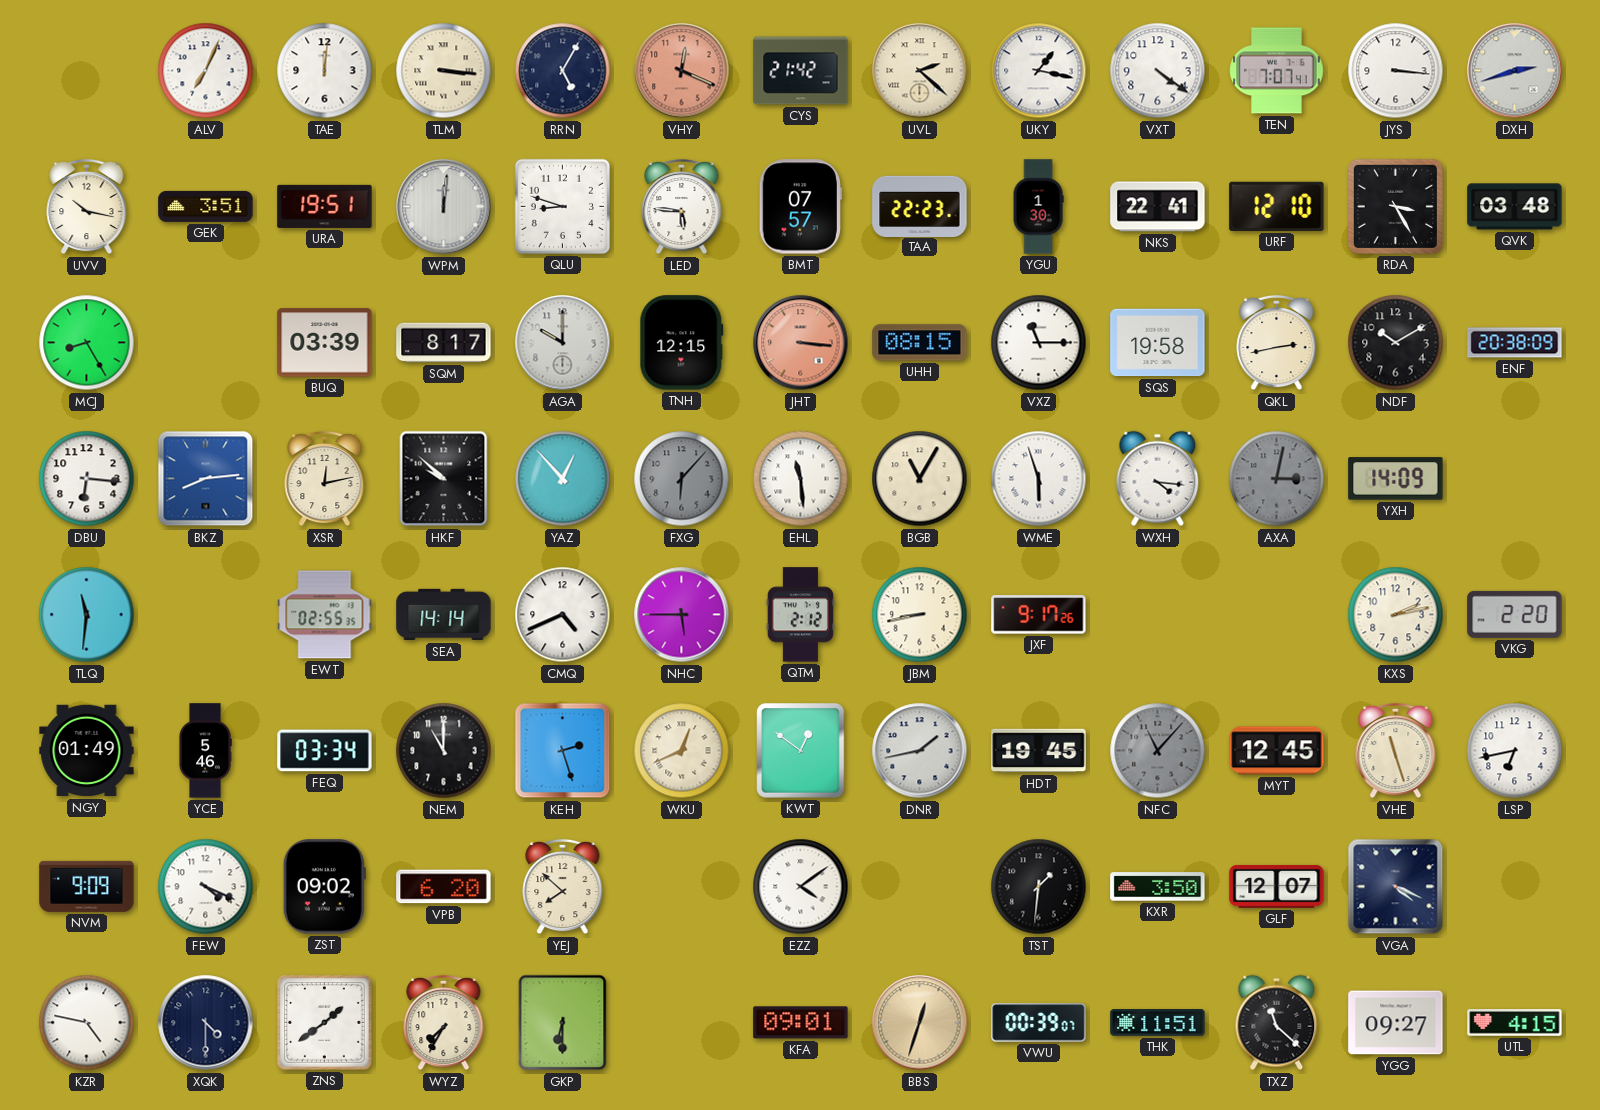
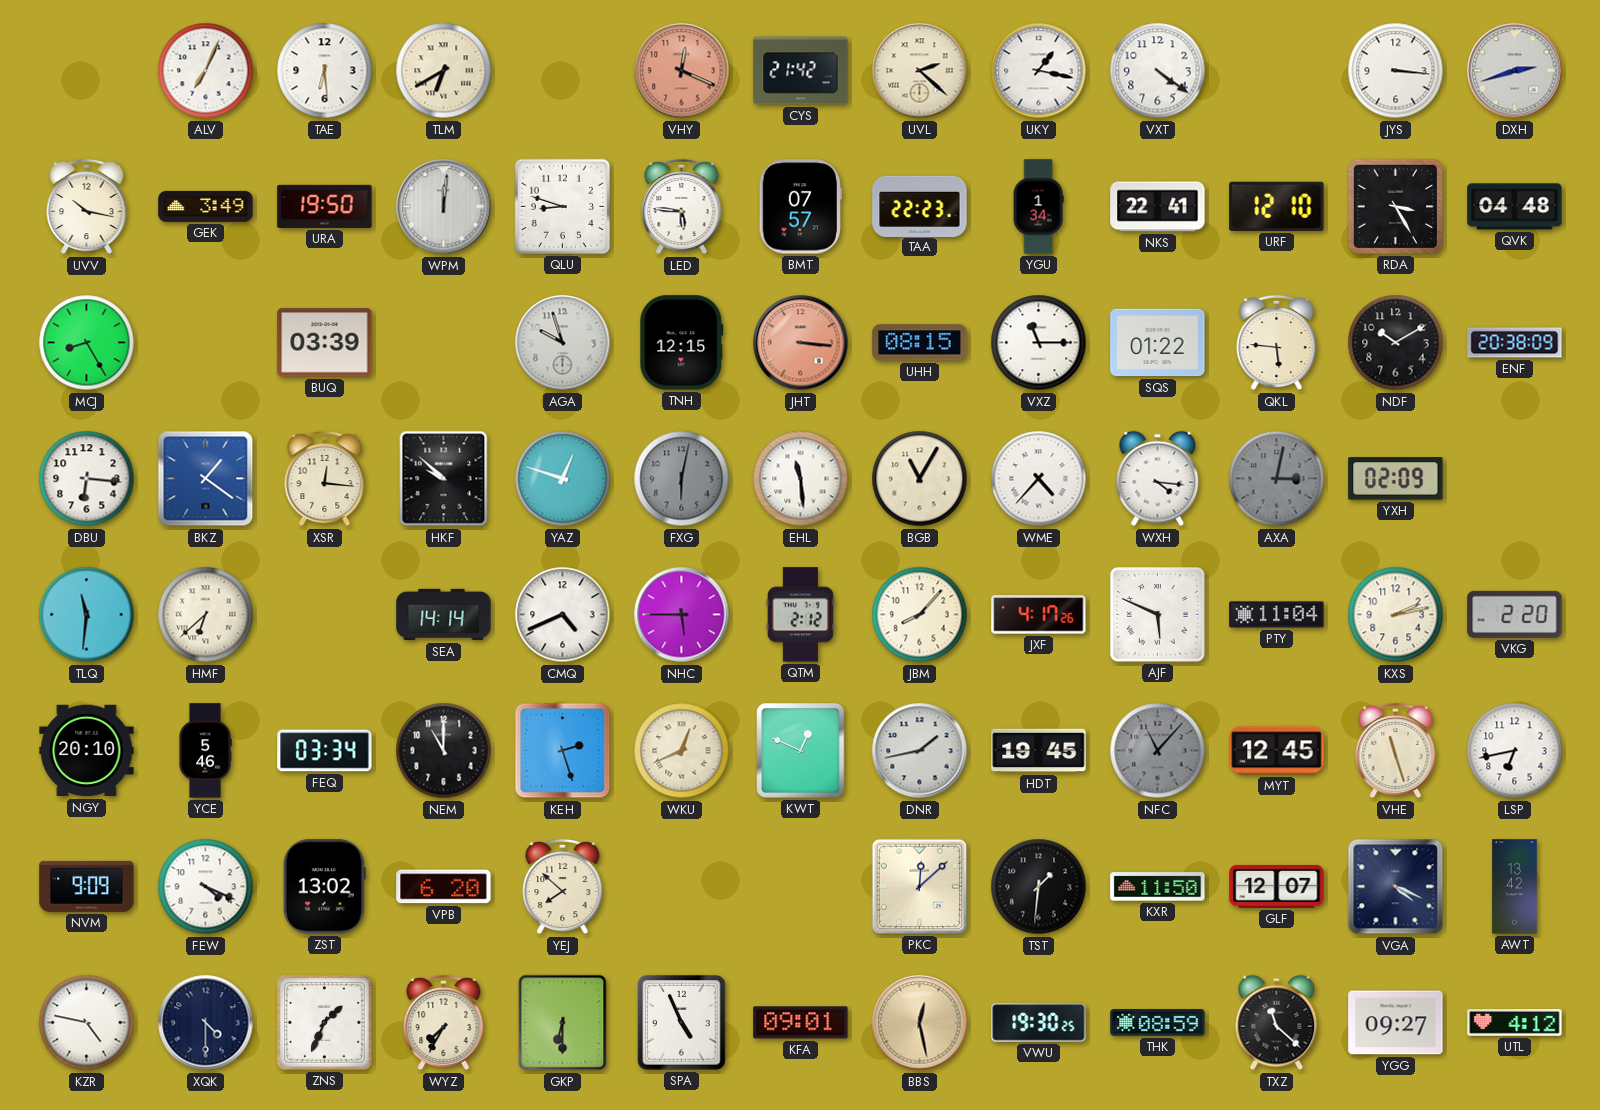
TAE: 12:01 -> 6:29
TLM: 3:16 -> 6:40
RRN: 5:05 -> none
TEN: 7:07 -> none
GEK: 3:51 -> 3:49
URA: 19:51 -> 19:50
YGU: 1:30 -> 1:34
QVK: 03:48 -> 04:48
SQM: 8:17 -> none
AGA: 10:00 -> 9:57
SQS: 19:58 -> 01:22
QKL: 2:43 -> 5:46
BKZ: 8:14 -> 1:21
XSR: 12:13 -> 12:16
YAZ: 12:53 -> 12:48
FXG: 6:07 -> 6:02
WME: 5:57 -> 4:37
YXH: 14:09 -> 02:09
HMF: none -> 6:38
EWT: 02:55 -> none
JBM: 8:43 -> 8:07
JXF: 9:17 -> 4:17
AJF: none -> 5:49
PTY: none -> 11:04
NGY: 01:49 -> 20:10
KWT: 12:51 -> 12:49
ZST: 09:02 -> 13:02
EZZ: 4:09 -> none
PKC: none -> 12:08
KXR: 3:50 -> 11:50
AWT: none -> 13:42
ZNS: 1:39 -> 1:34
SPA: none -> 4:56
BBS: 12:33 -> 12:28
VWU: 00:39 -> 19:30
THK: 11:51 -> 08:59
UTL: 4:15 -> 4:12
